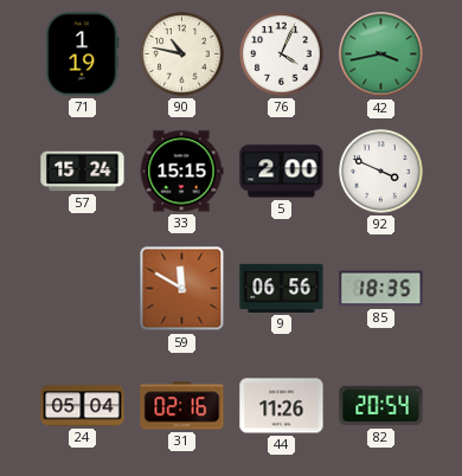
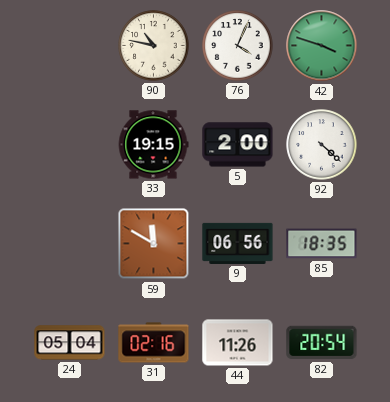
71: 1:19 -> none
42: 3:43 -> 3:48
57: 15:24 -> none
33: 15:15 -> 19:15
92: 3:49 -> 4:22
